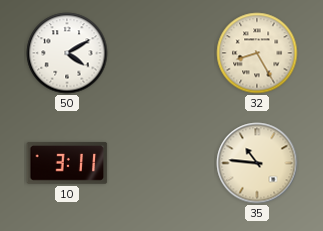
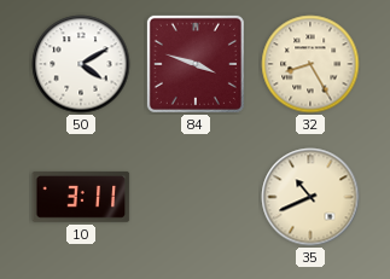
84: none -> 3:48
35: 10:46 -> 10:41
